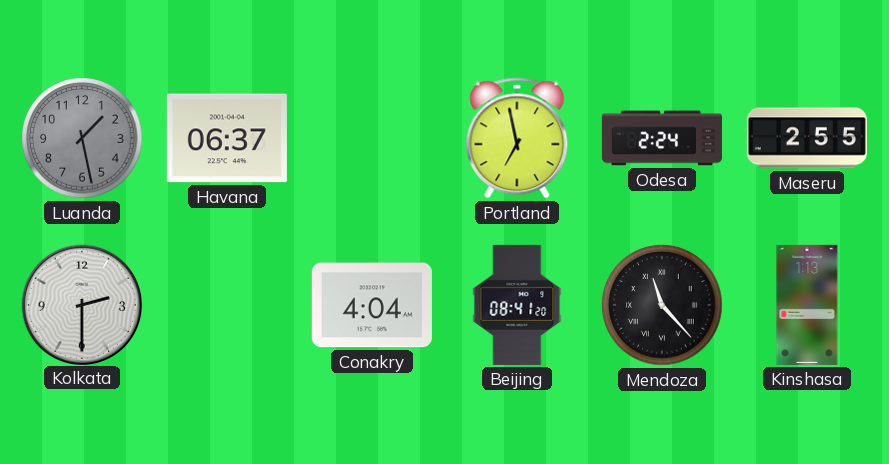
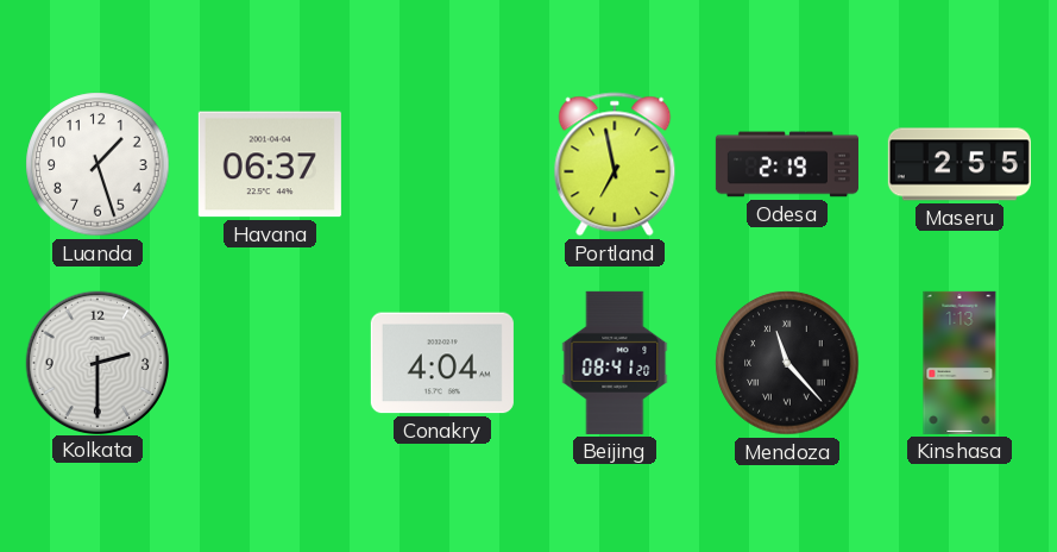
Luanda: 1:28 -> 1:27
Luanda dial: grey -> white
Odesa: 2:24 -> 2:19
